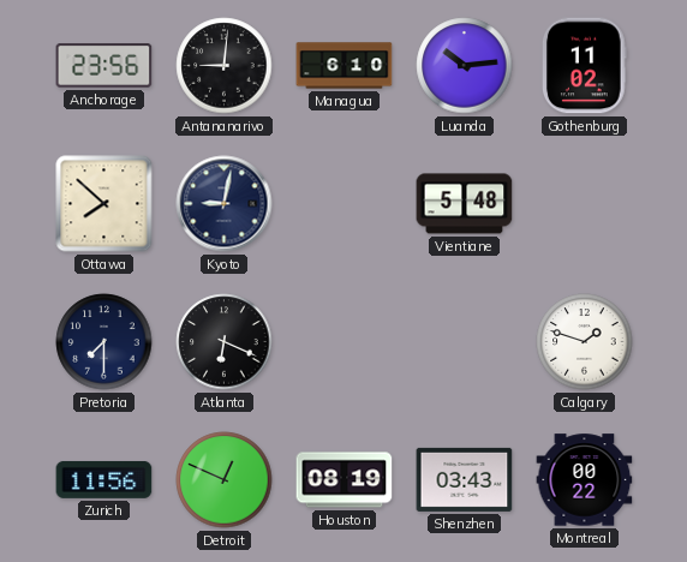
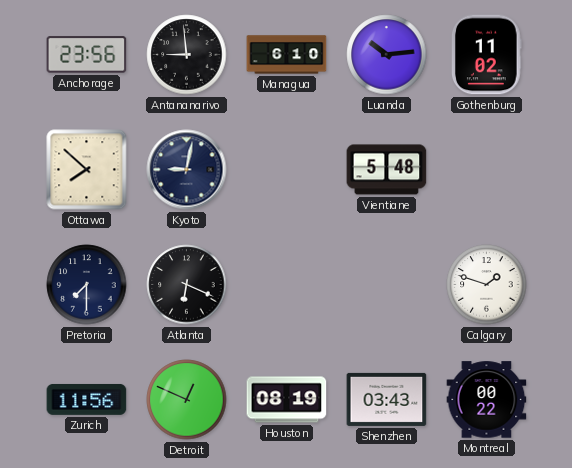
Antananarivo: 9:01 -> 8:59
